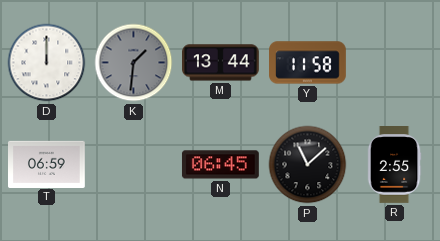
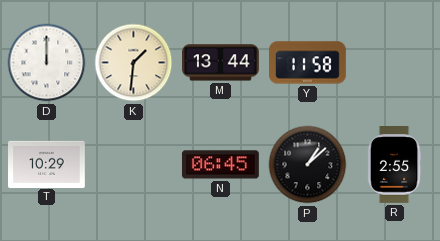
K dial: grey -> cream
T: 06:59 -> 10:29
P: 11:08 -> 1:08
